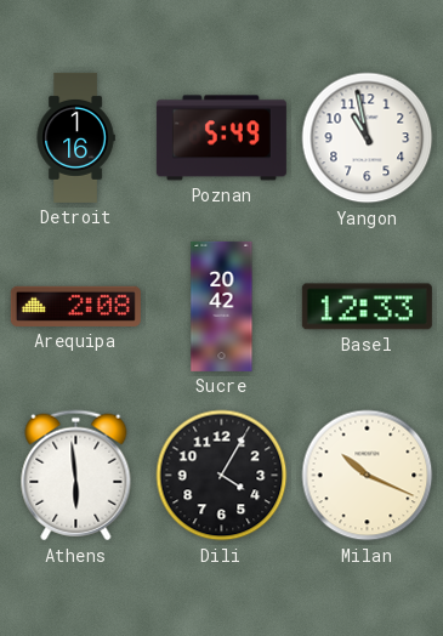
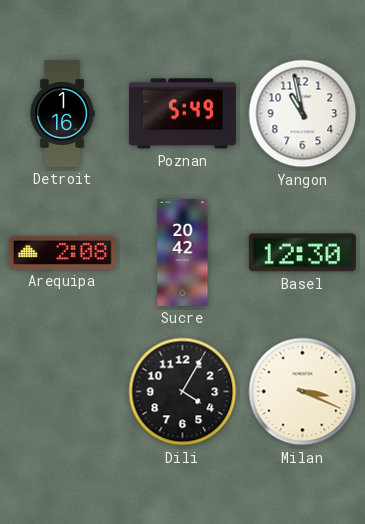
Basel: 12:33 -> 12:30
Athens: 5:59 -> none
Milan: 10:19 -> 3:19
